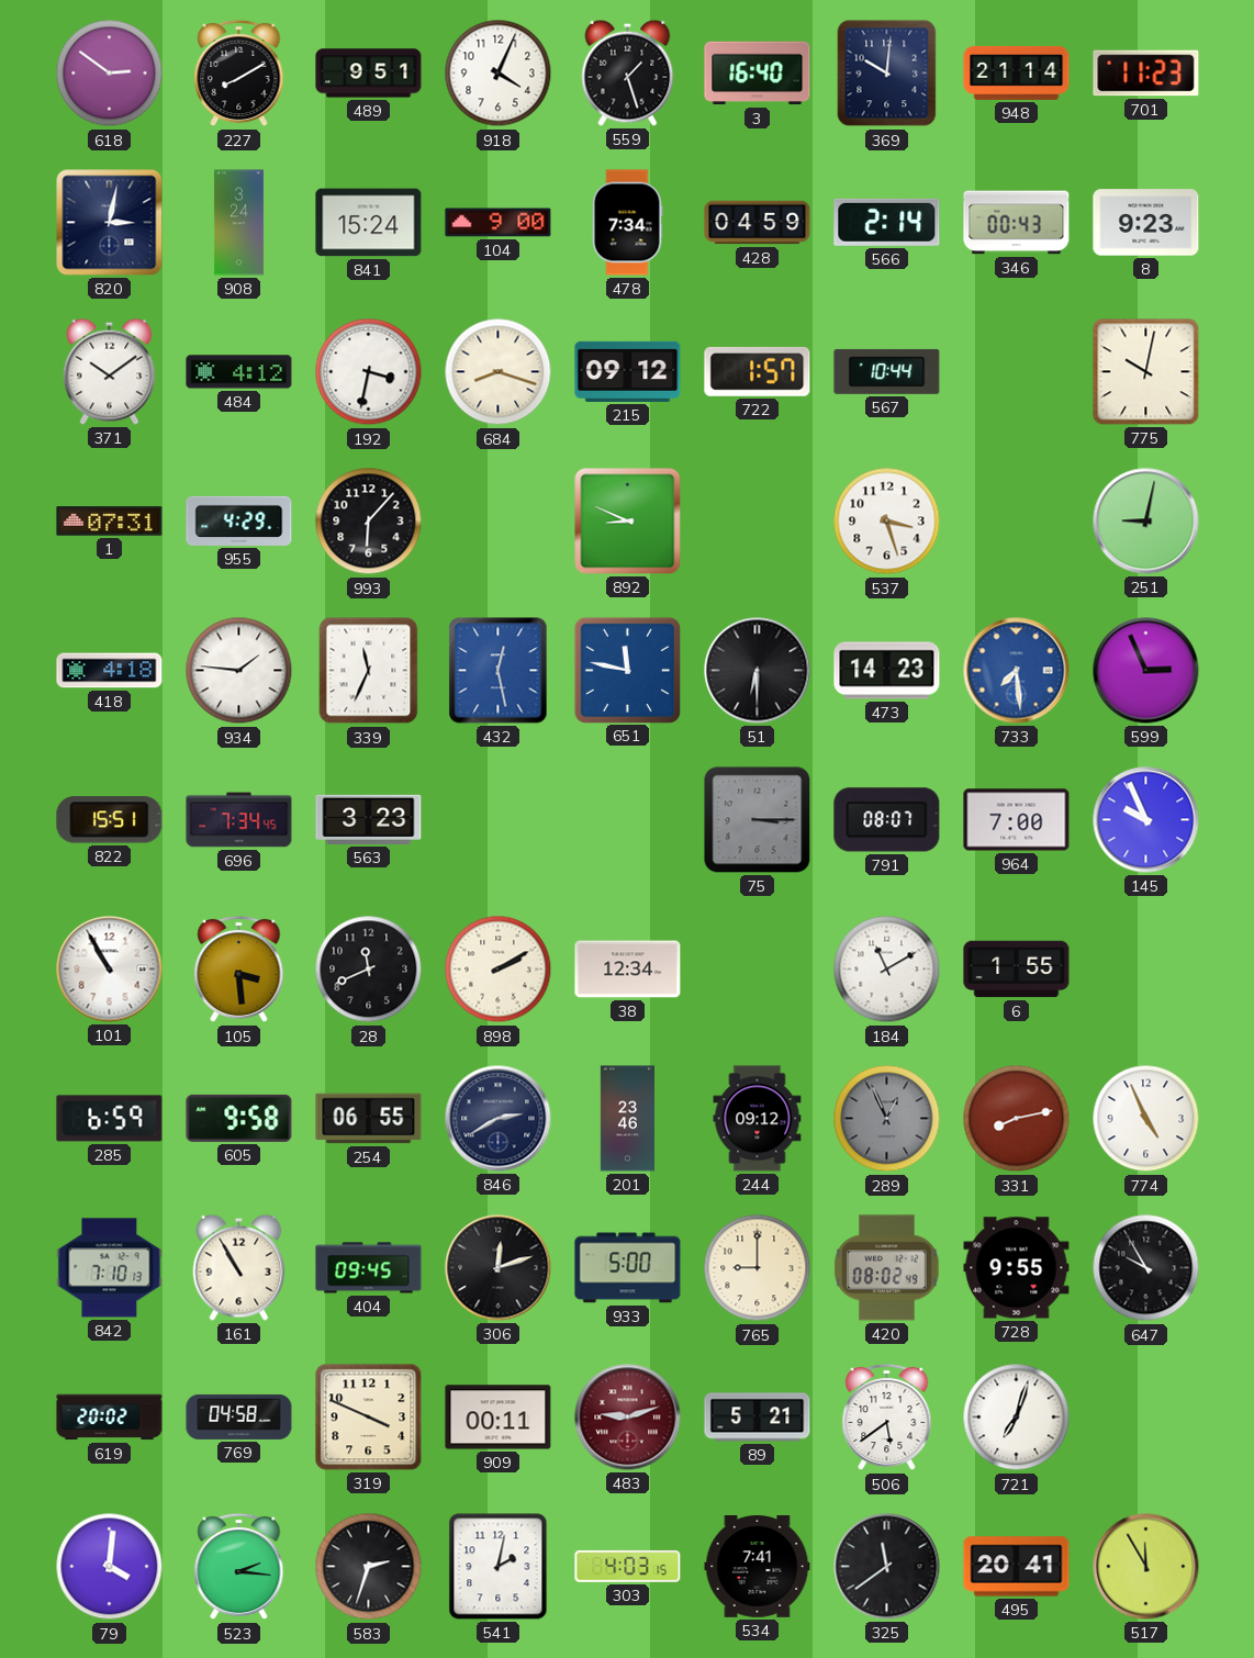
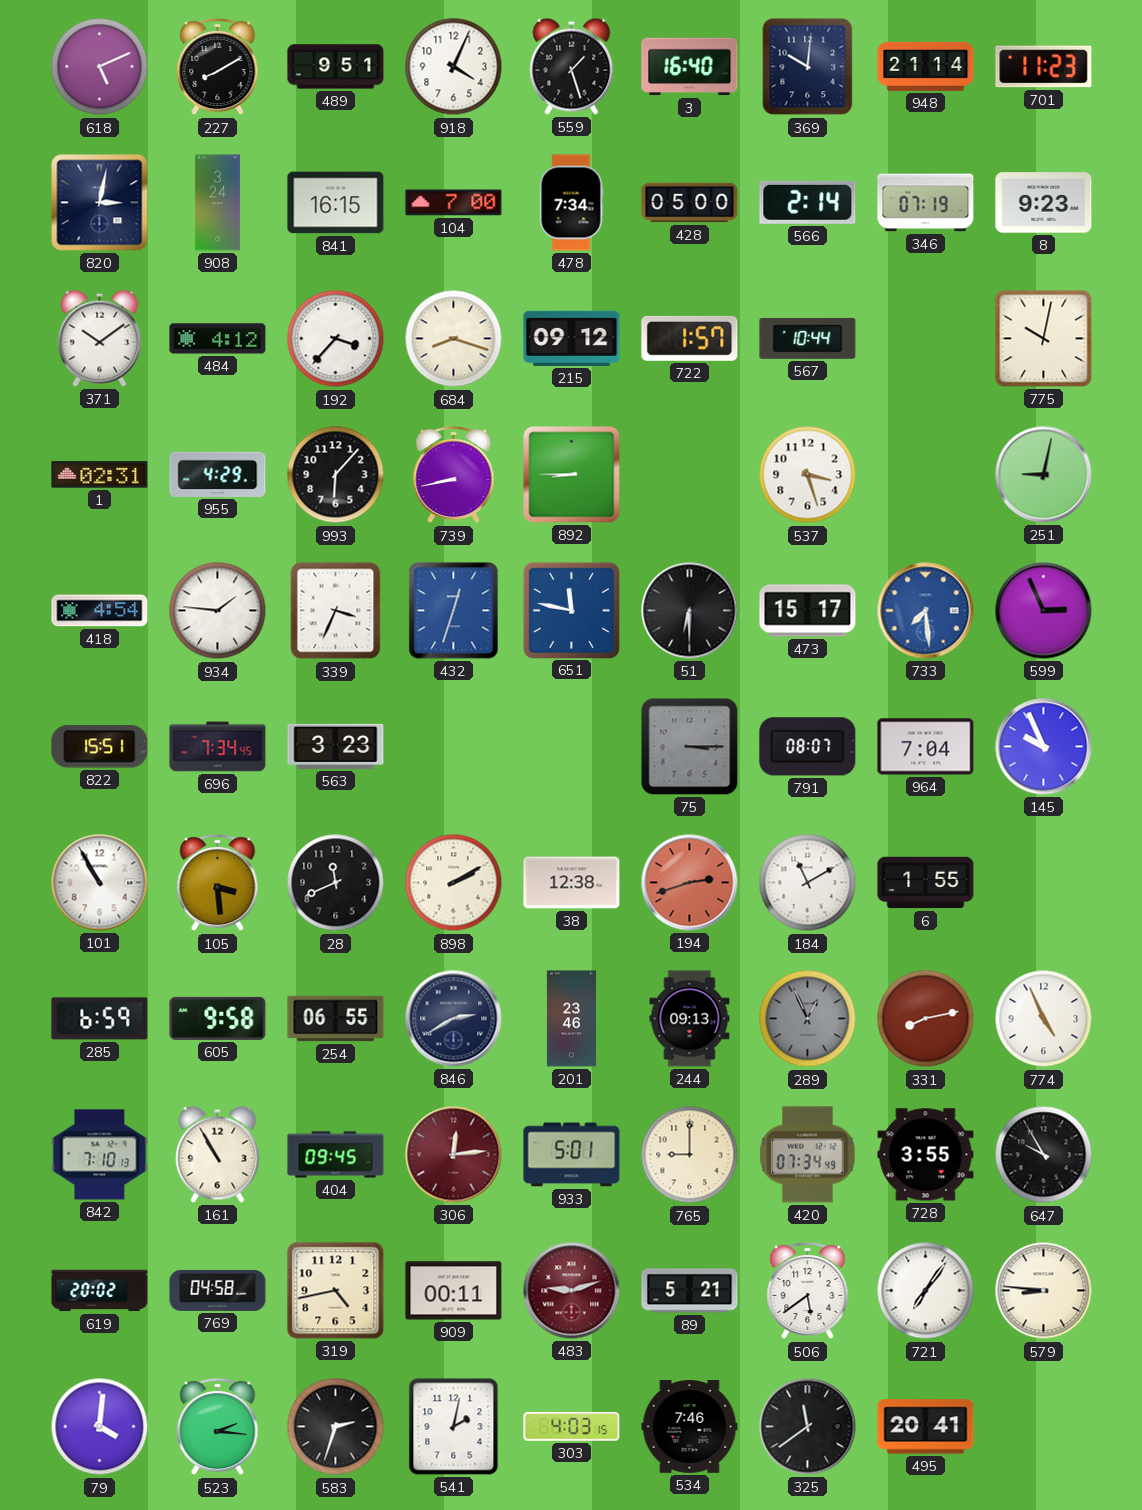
618: 2:51 -> 5:11
841: 15:24 -> 16:15
104: 9:00 -> 7:00
428: 04:59 -> 05:00
346: 00:43 -> 07:19
192: 3:32 -> 3:37
1: 07:31 -> 02:31
739: none -> 8:43
892: 8:49 -> 8:45
418: 4:18 -> 4:54
339: 11:34 -> 3:34
432: 12:28 -> 12:33
473: 14:23 -> 15:17
964: 7:00 -> 7:04
38: 12:34 -> 12:38
194: none -> 2:42
244: 09:12 -> 09:13
306: 12:12 -> 12:14
306 dial: black -> burgundy
933: 5:00 -> 5:01
420: 08:02 -> 07:34
728: 9:55 -> 3:55
319: 3:49 -> 4:43
721: 7:03 -> 7:06
579: none -> 8:46
534: 7:41 -> 7:46
517: 11:55 -> none
